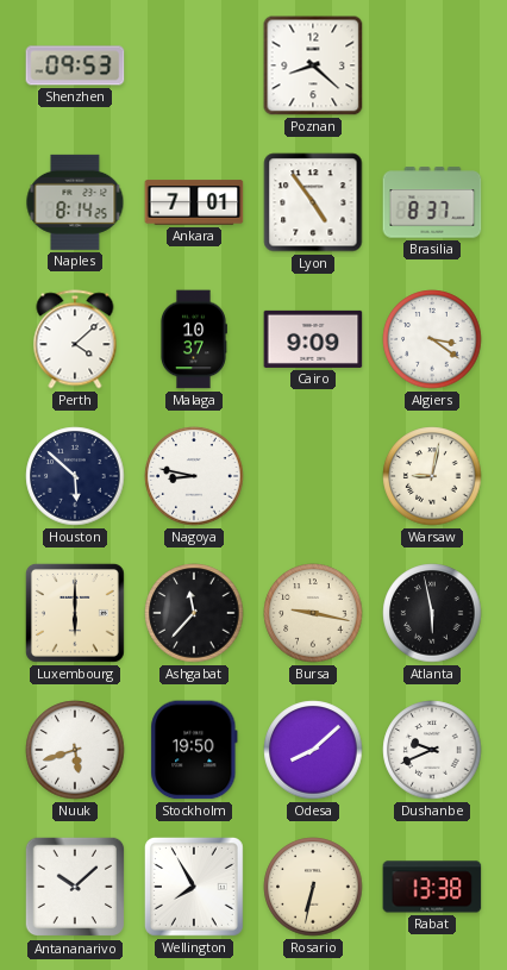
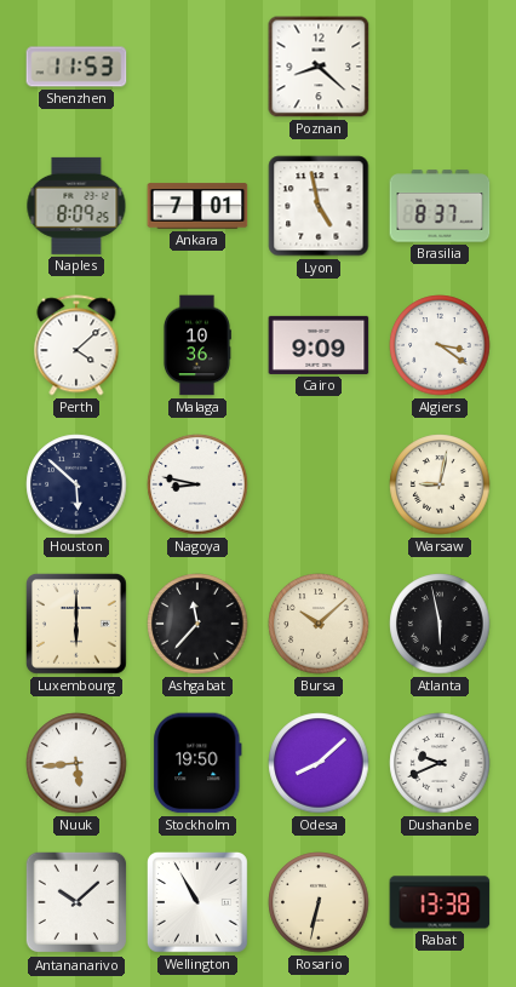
Shenzhen: 09:53 -> 11:53
Naples: 8:14 -> 8:09
Lyon: 4:54 -> 4:58
Malaga: 10:37 -> 10:36
Bursa: 9:17 -> 10:08
Nuuk: 5:42 -> 5:44
Wellington: 7:55 -> 10:55
